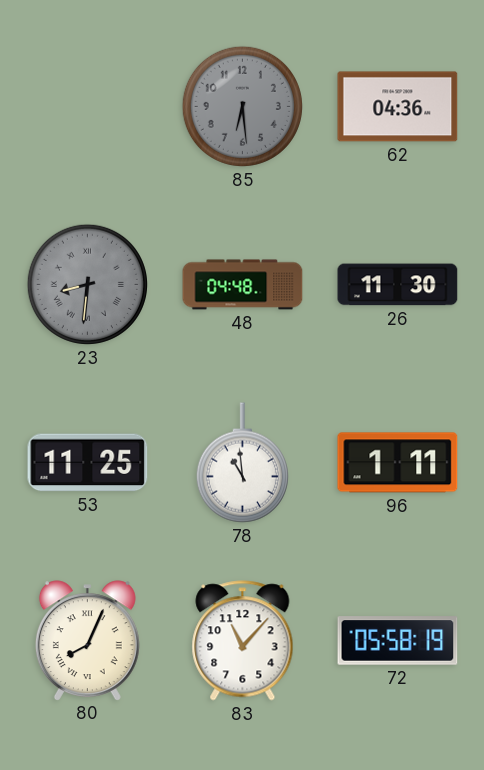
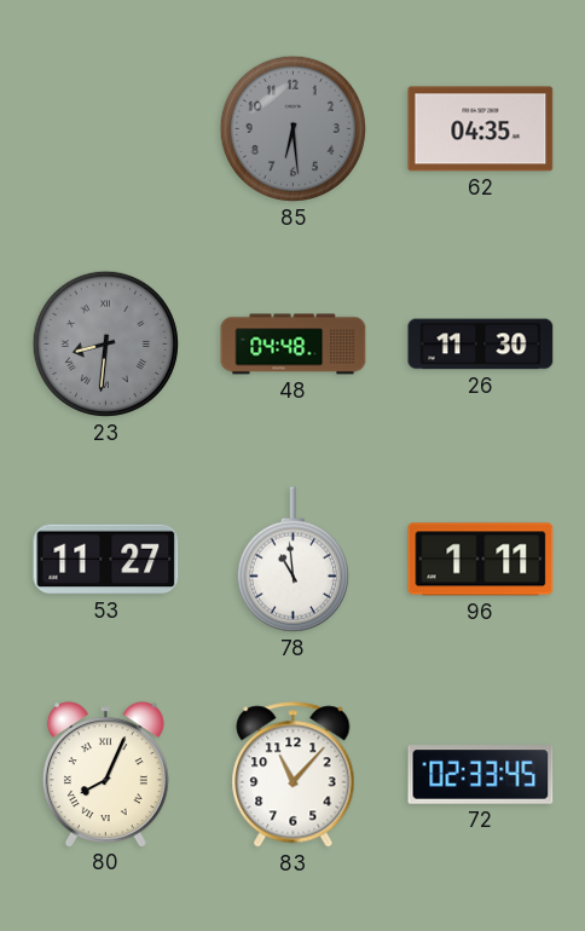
62: 04:36 -> 04:35
53: 11:25 -> 11:27
72: 05:58 -> 02:33
